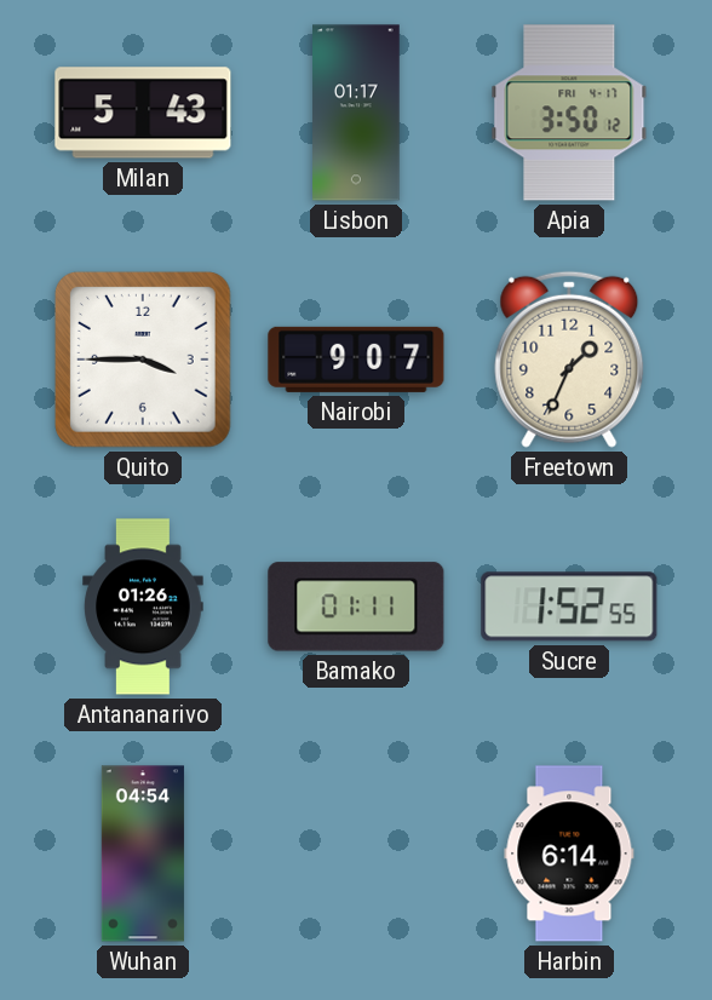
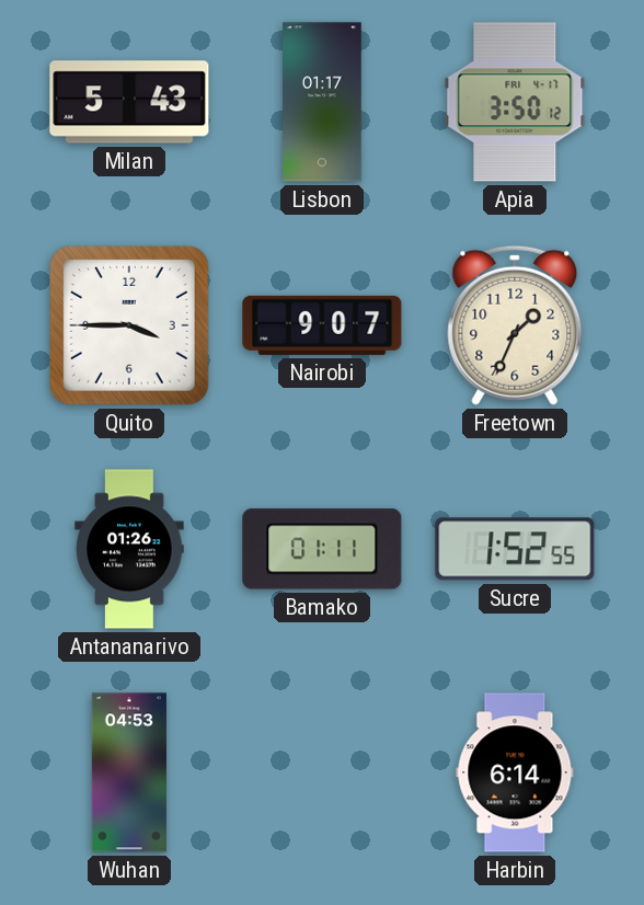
Wuhan: 04:54 -> 04:53
